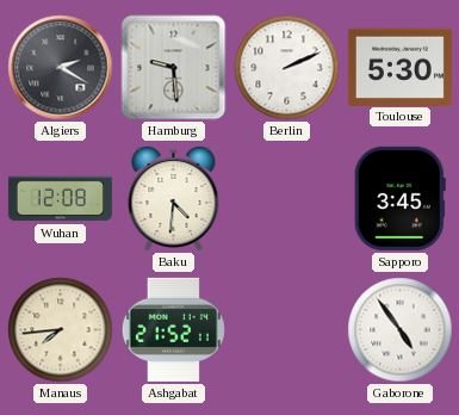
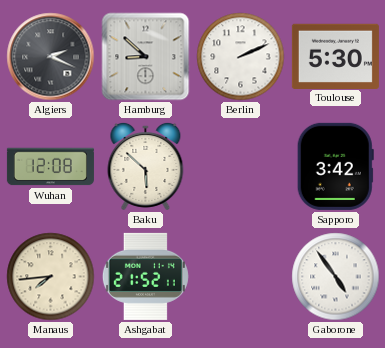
Algiers: 2:20 -> 2:19
Hamburg: 9:29 -> 8:52
Baku: 4:31 -> 5:52
Sapporo: 3:45 -> 3:42
